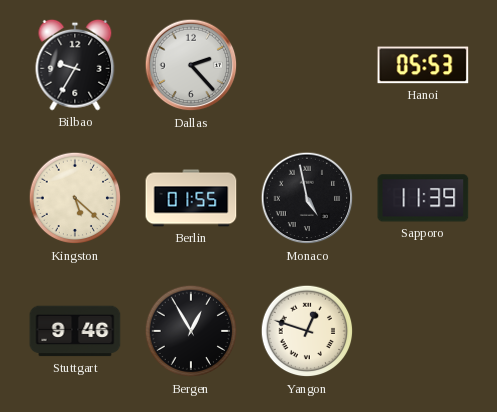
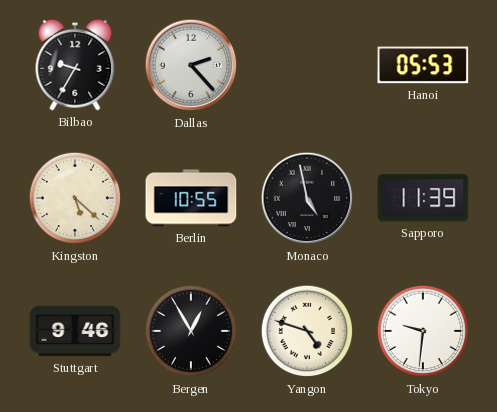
Berlin: 01:55 -> 10:55
Yangon: 12:48 -> 4:48
Tokyo: none -> 9:31
